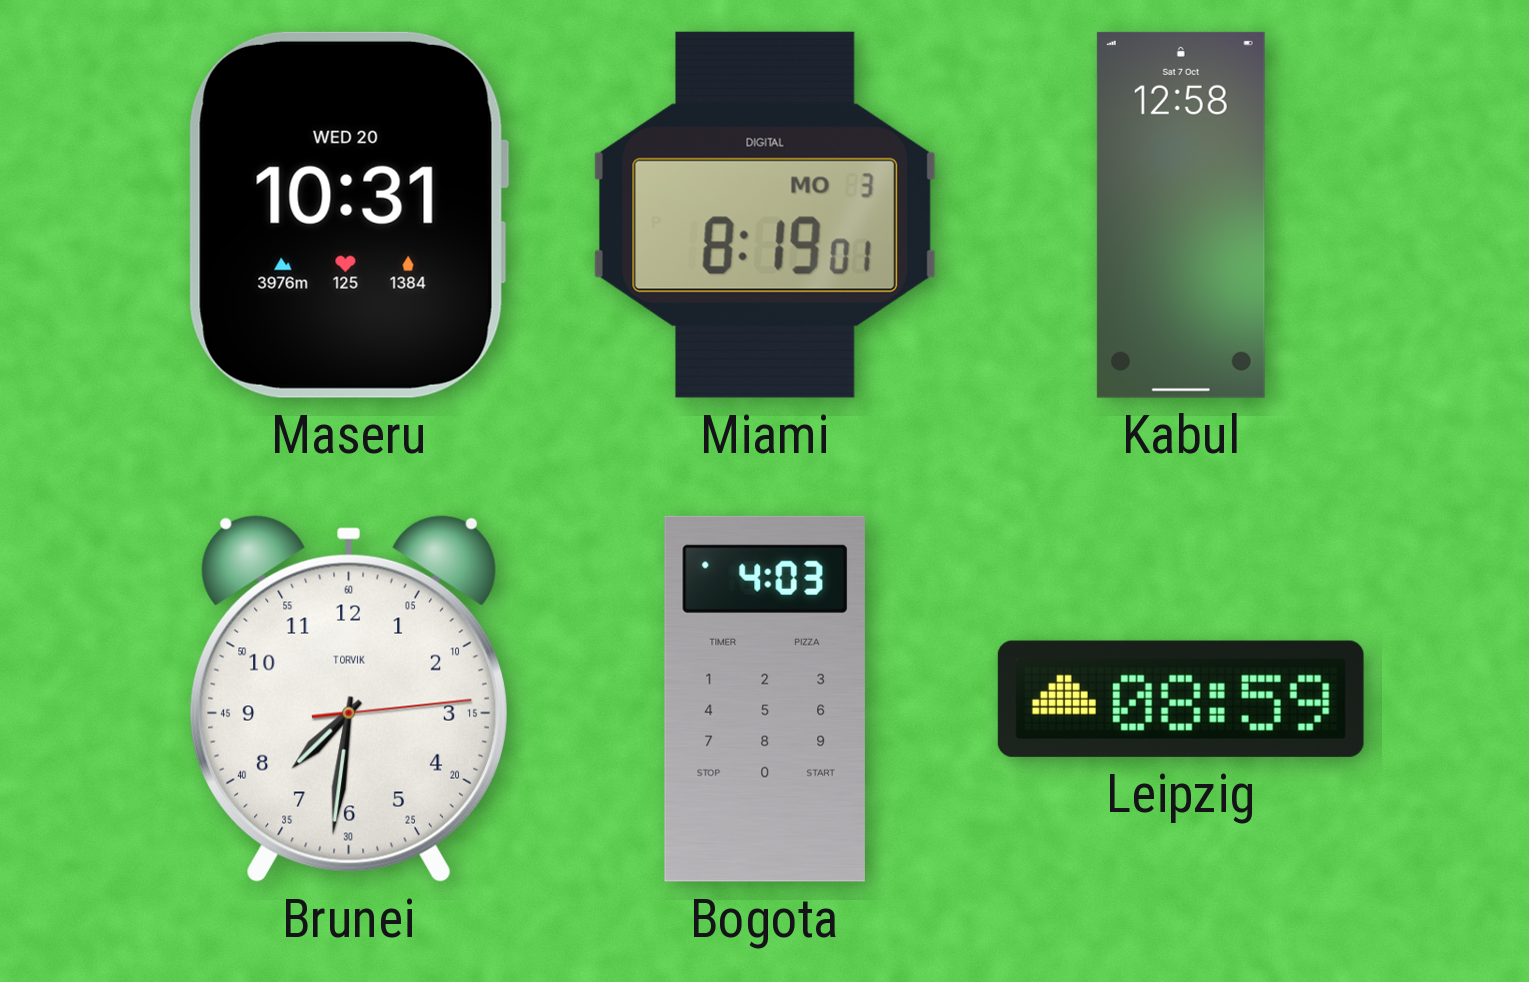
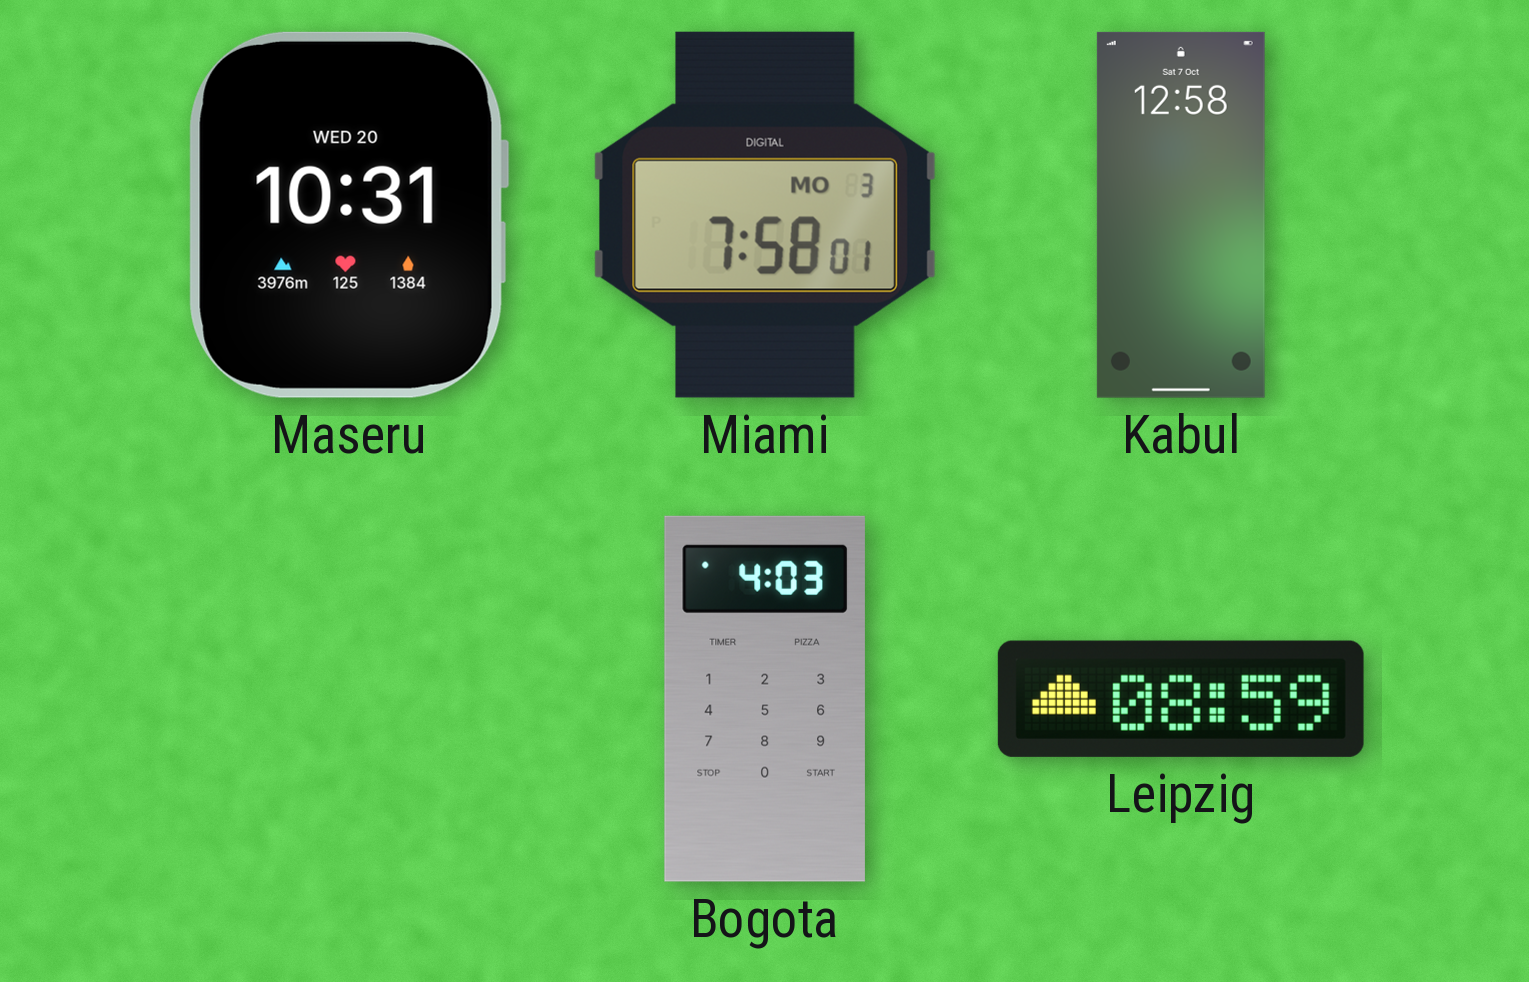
Miami: 8:19 -> 7:58
Brunei: 7:31 -> none
